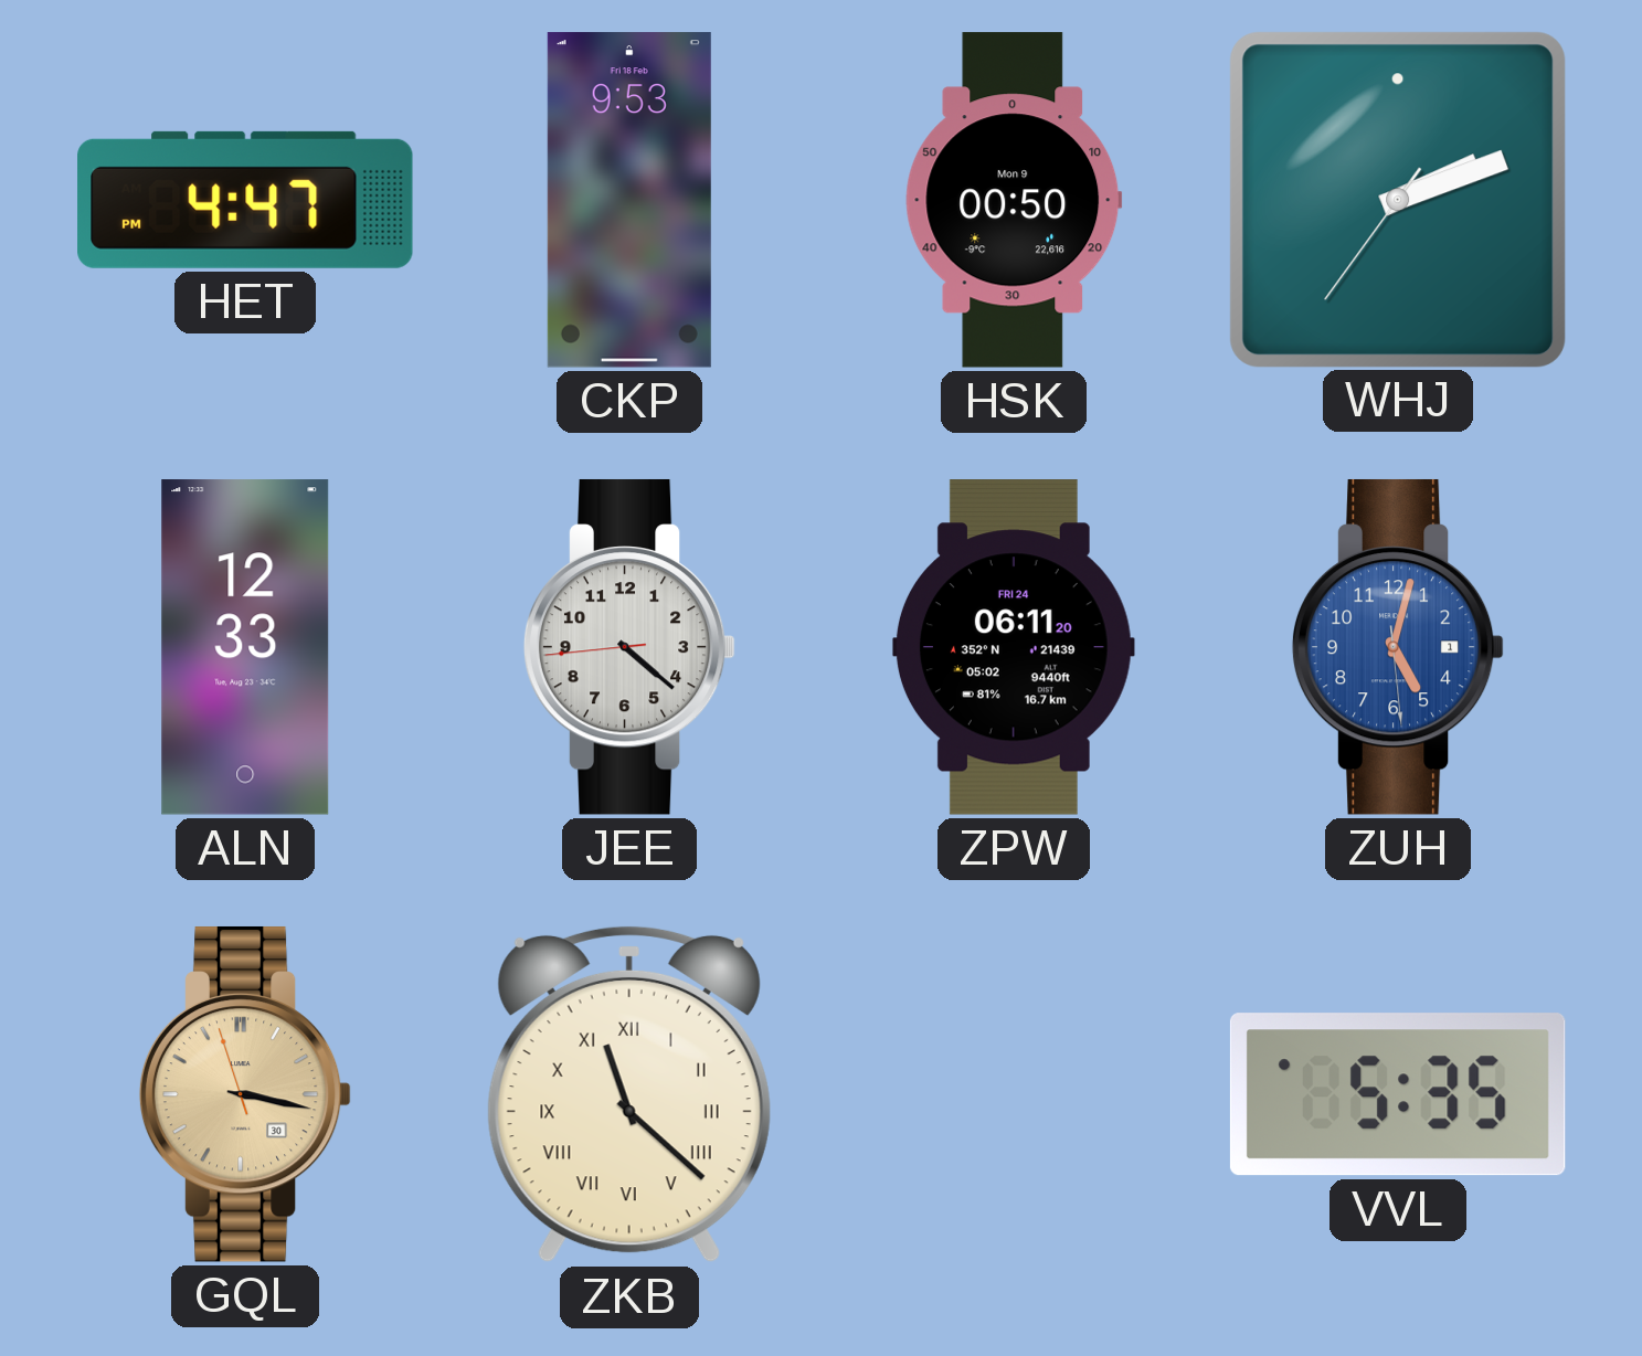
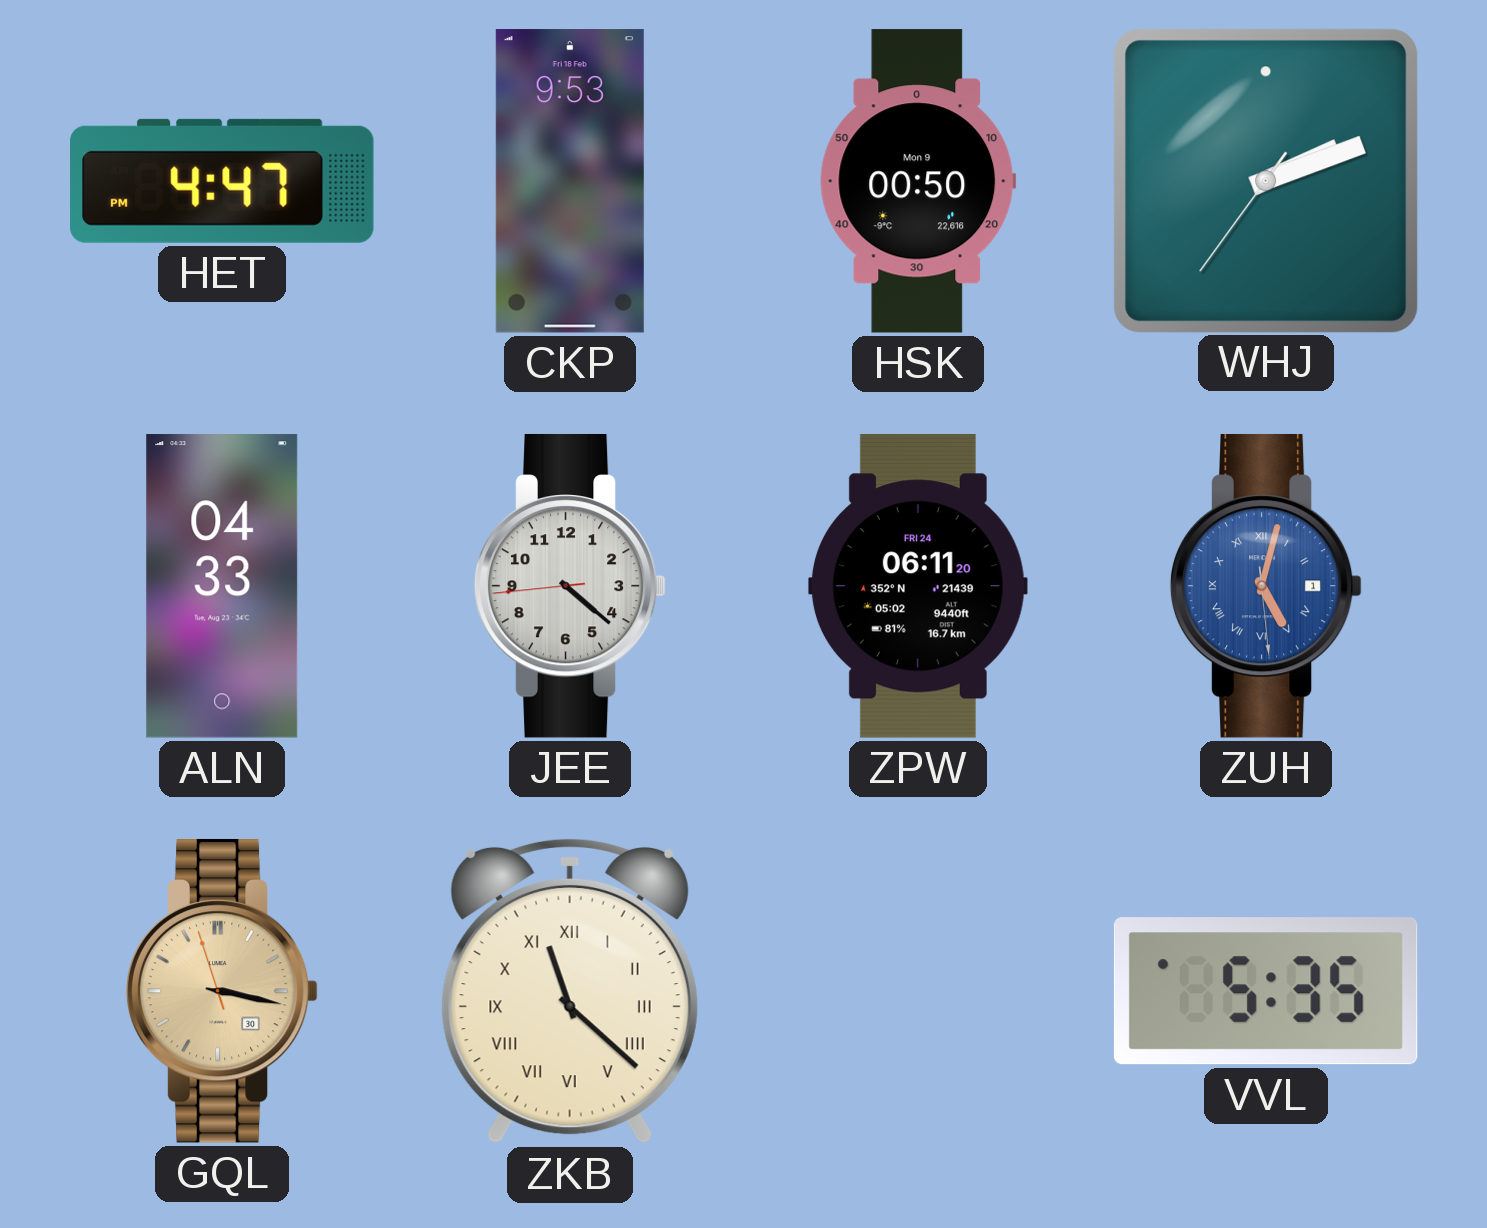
ALN: 12:33 -> 04:33
ZUH numerals: Arabic -> Roman
